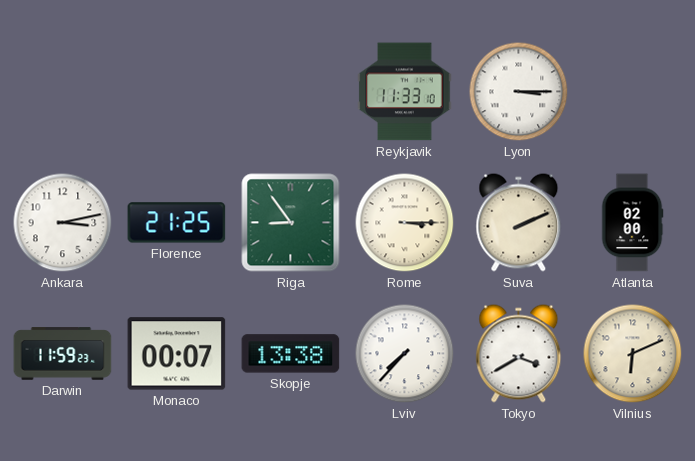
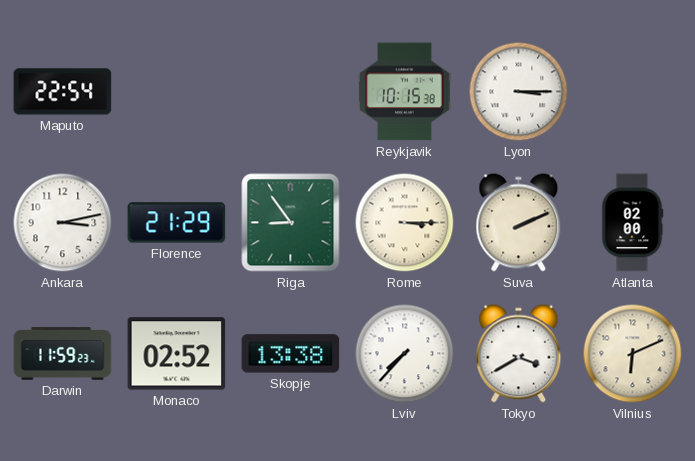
Maputo: none -> 22:54
Reykjavik: 11:33 -> 10:15
Florence: 21:25 -> 21:29
Monaco: 00:07 -> 02:52
